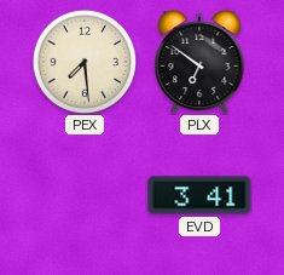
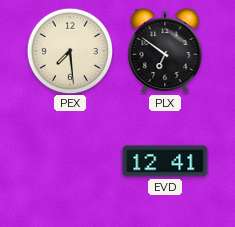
EVD: 3:41 -> 12:41
